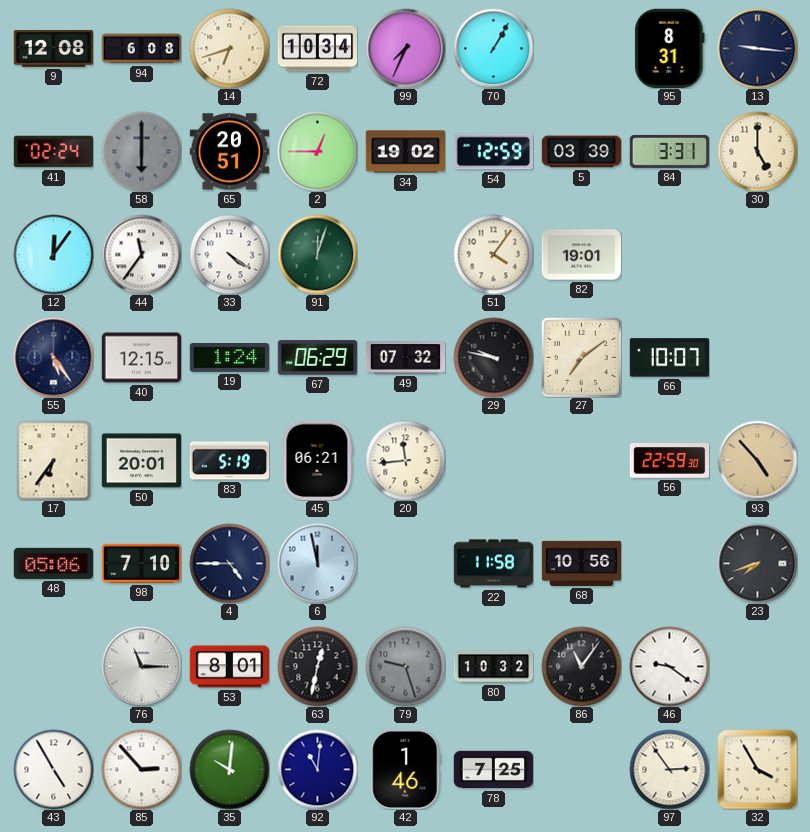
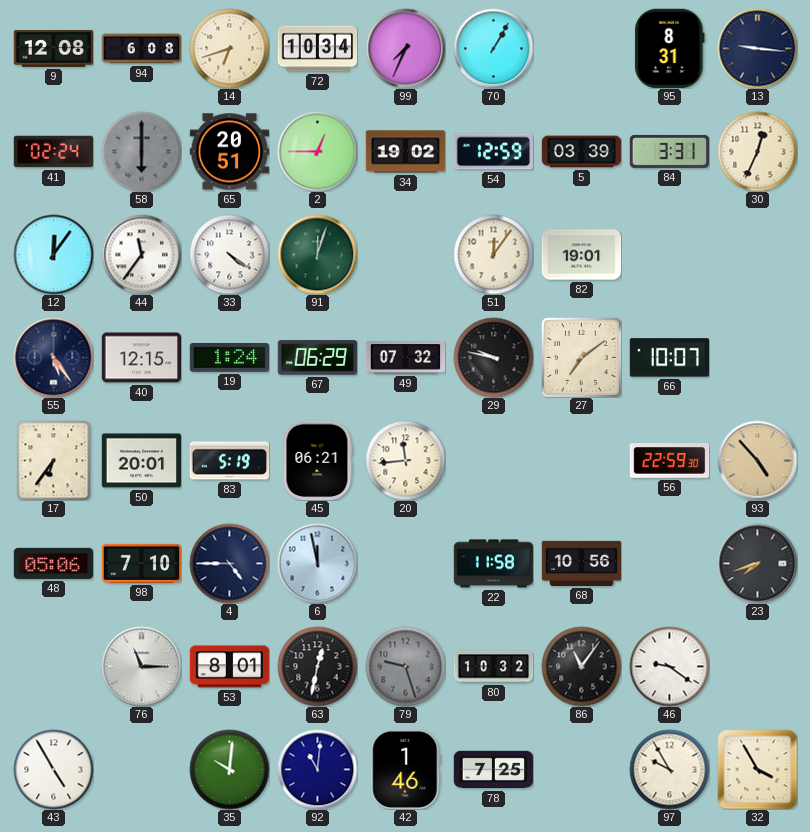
30: 5:00 -> 12:34
51: 4:06 -> 12:06
85: 2:53 -> none
97: 2:54 -> 9:55
